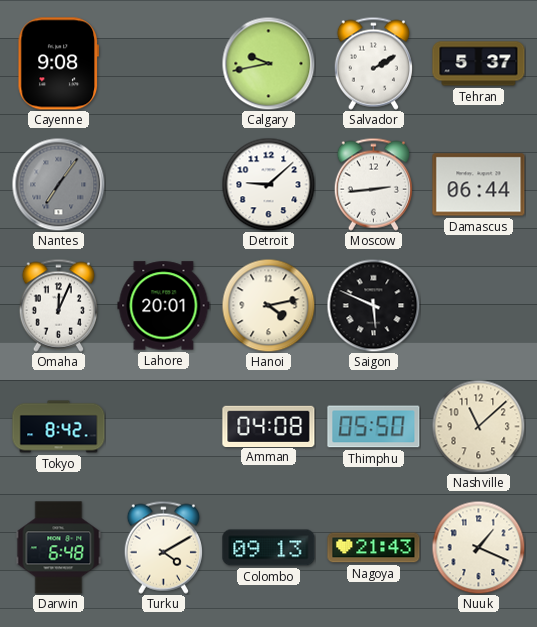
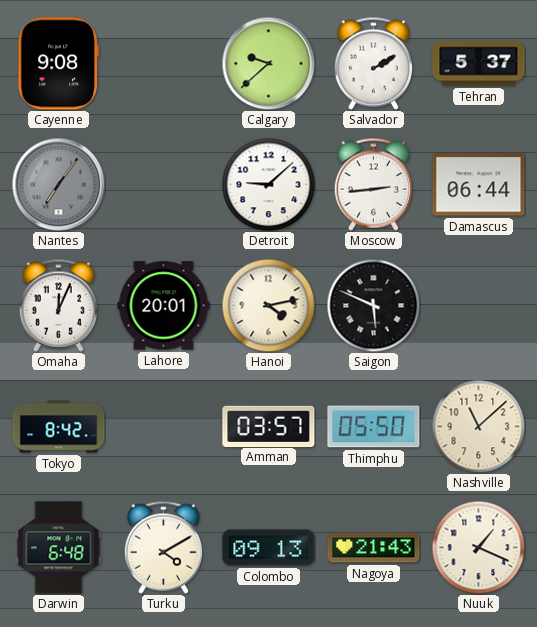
Calgary: 9:43 -> 9:38
Amman: 04:08 -> 03:57
